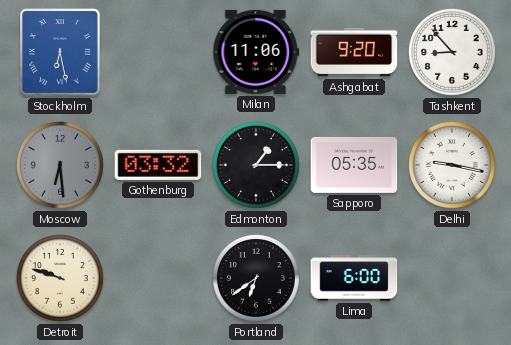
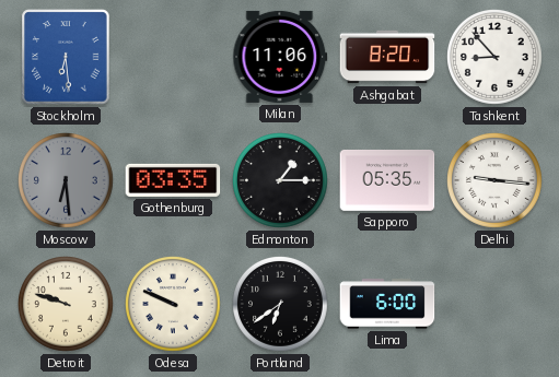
Stockholm: 6:28 -> 6:29
Ashgabat: 9:20 -> 8:20
Gothenburg: 03:32 -> 03:35
Delhi: 9:17 -> 9:16
Odesa: none -> 9:49
